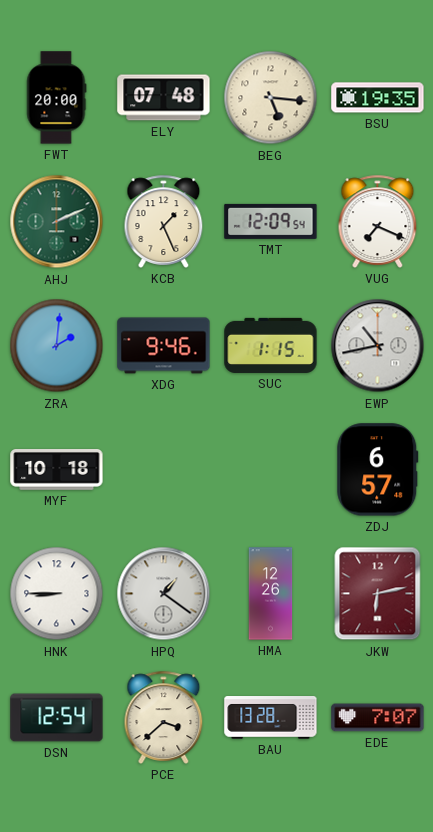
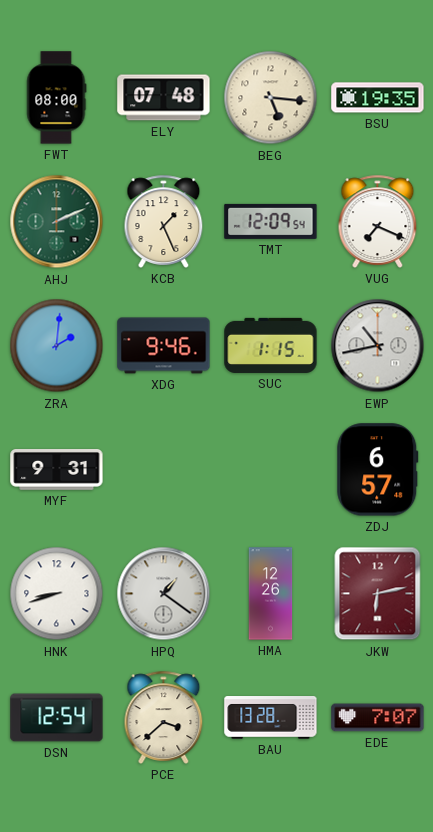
FWT: 20:00 -> 08:00
MYF: 10:18 -> 9:31
HNK: 8:45 -> 8:42
